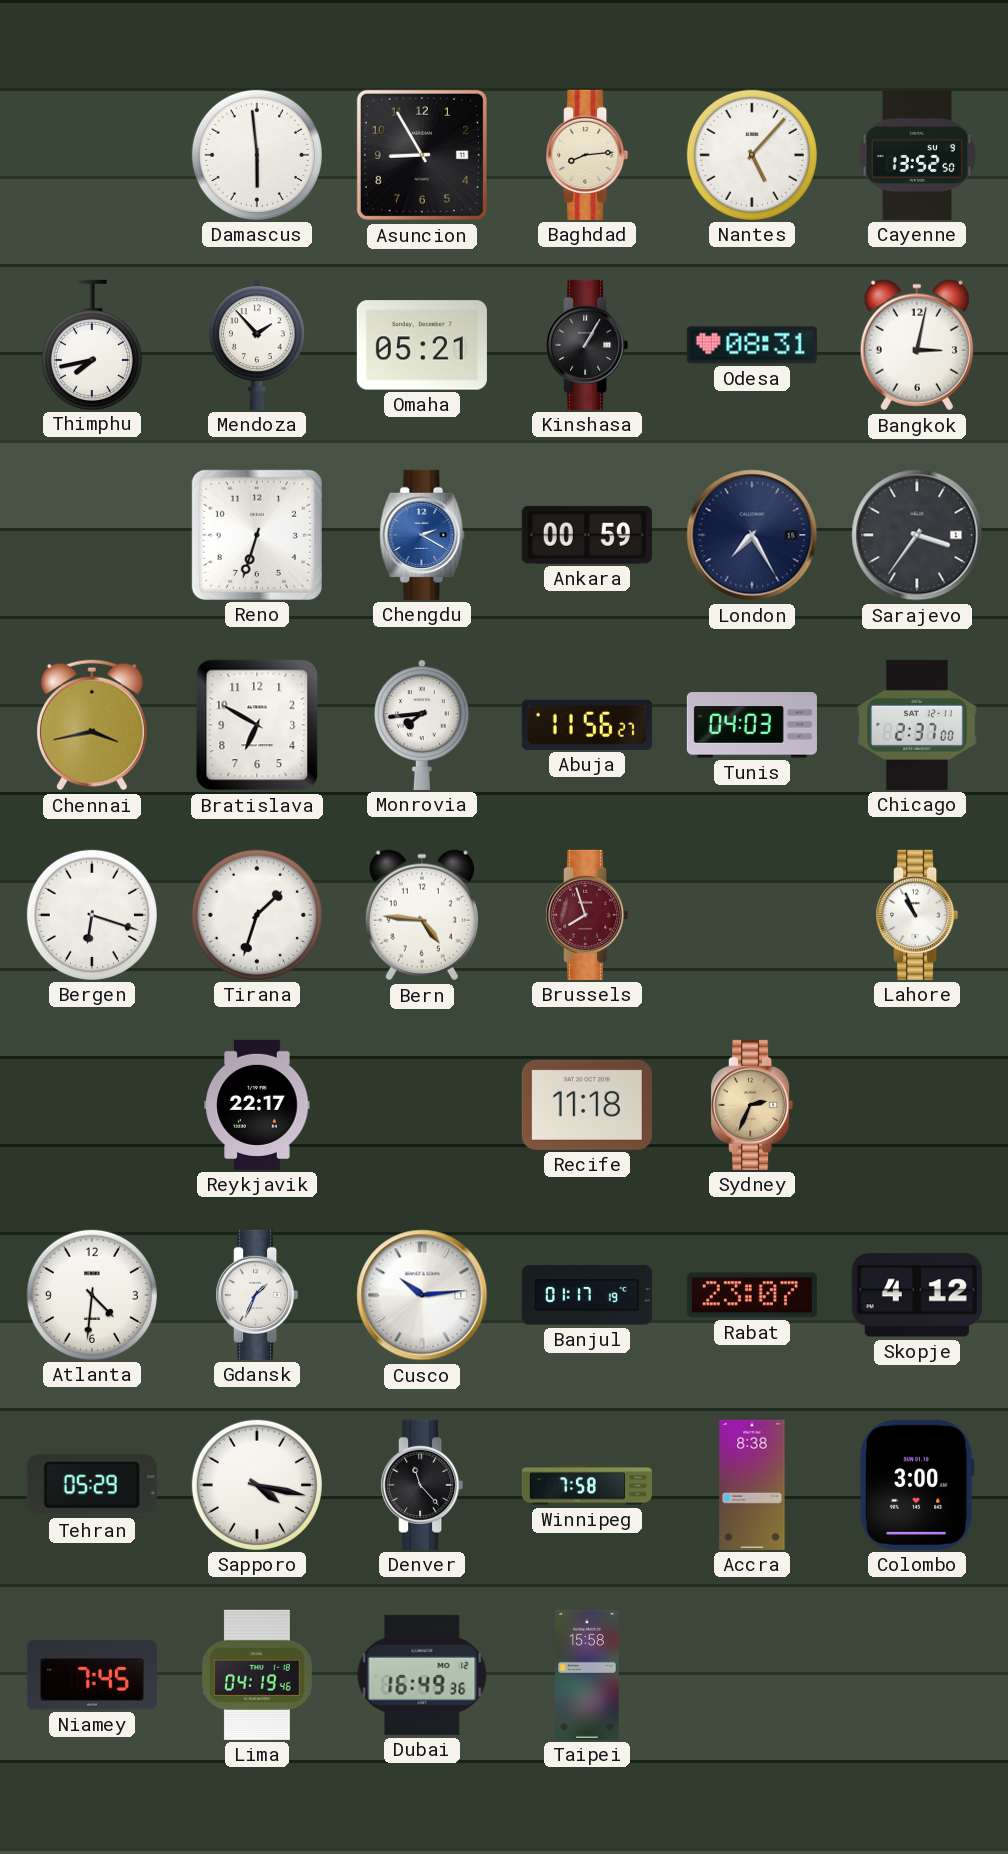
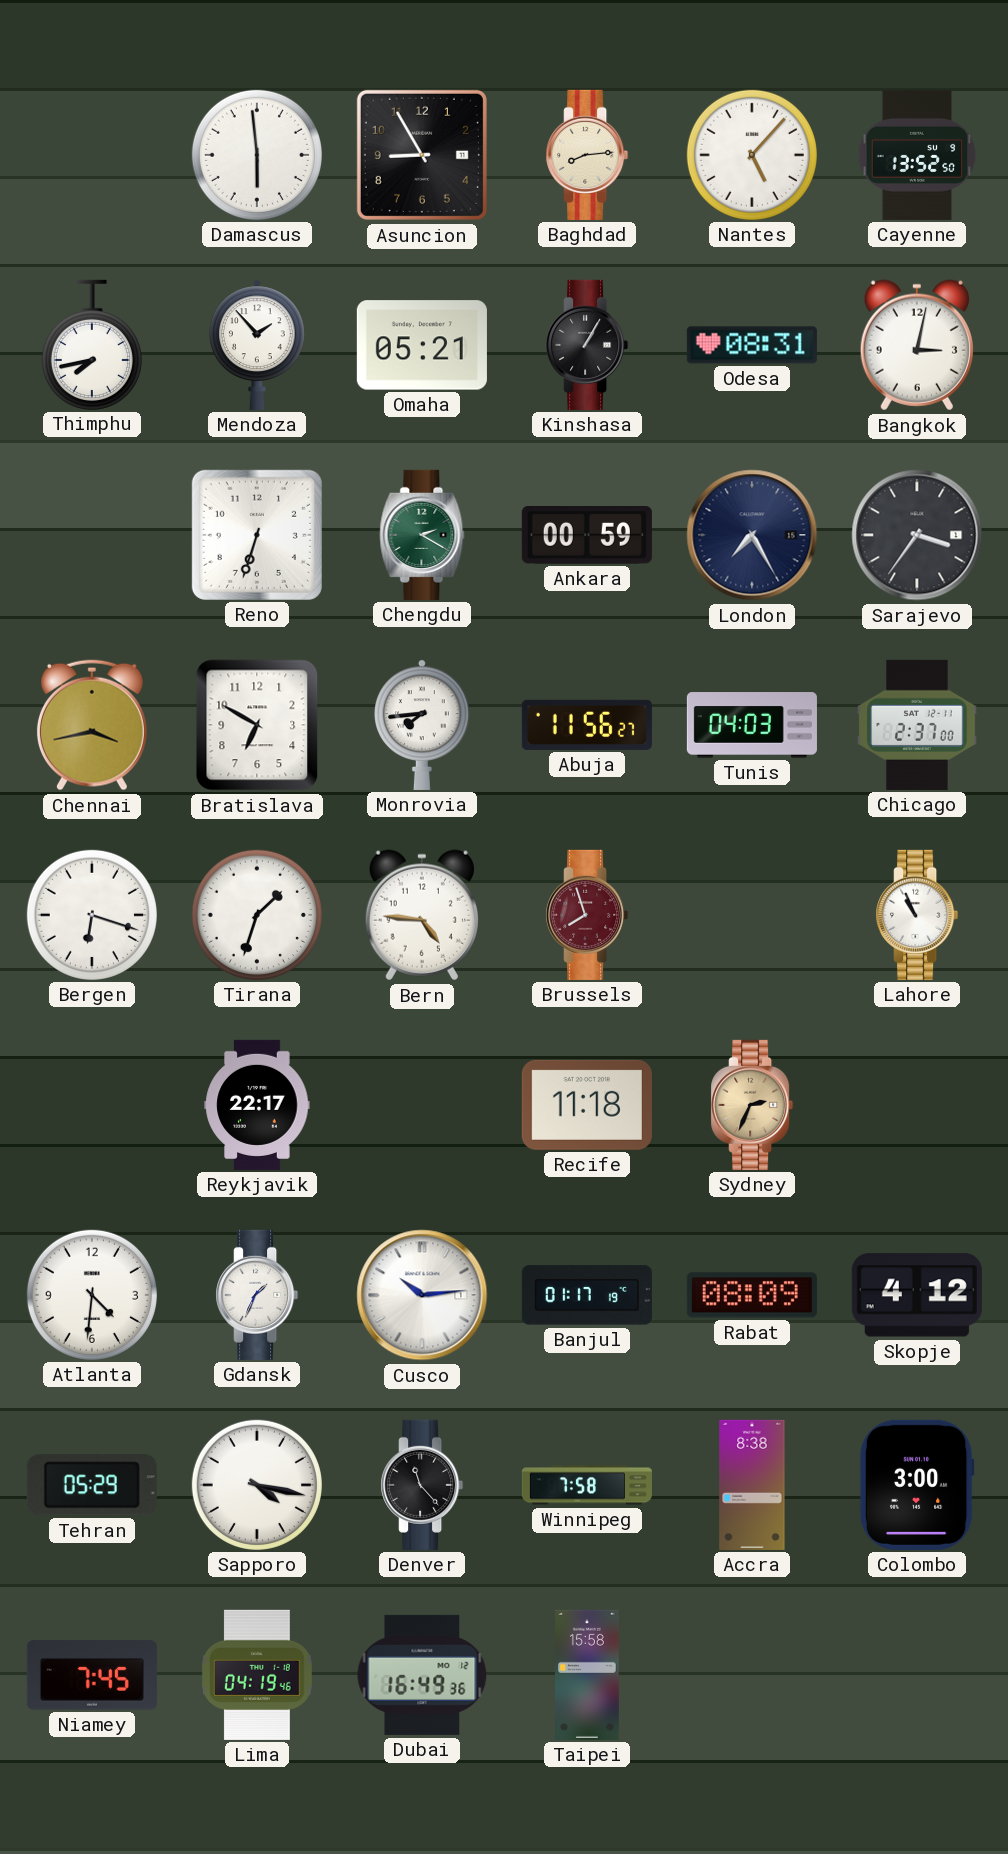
Chengdu dial: blue -> green
Rabat: 23:07 -> 08:09
